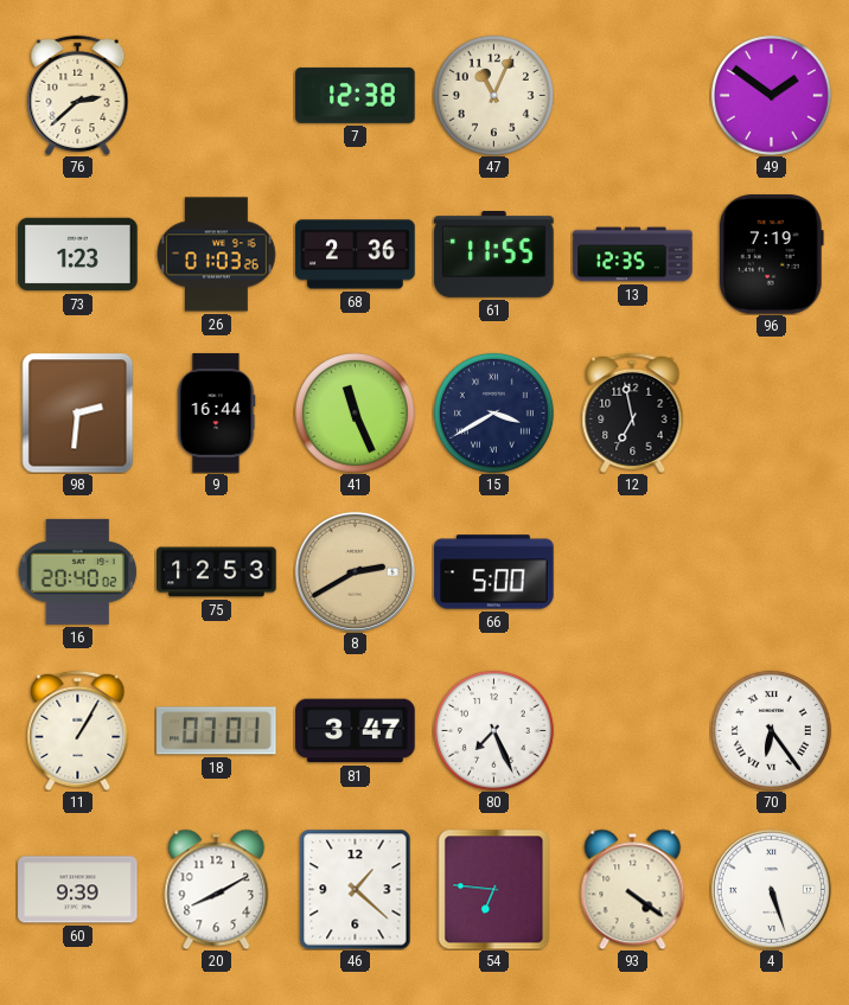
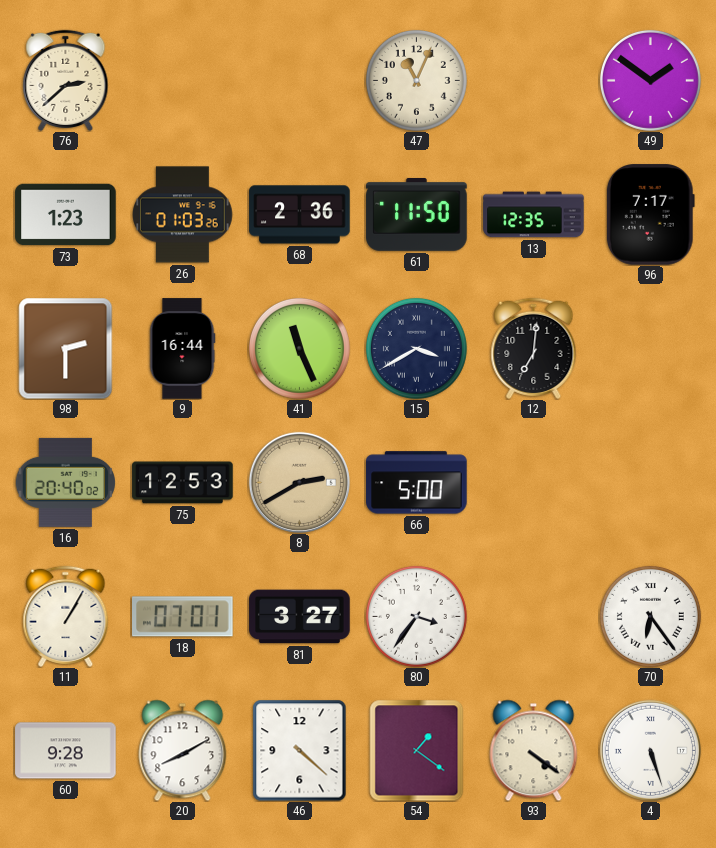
7: 12:38 -> none
61: 11:55 -> 11:50
96: 7:19 -> 7:17
98: 2:31 -> 2:30
12: 6:58 -> 7:01
81: 3:47 -> 3:27
80: 7:26 -> 3:36
60: 9:39 -> 9:28
46: 1:22 -> 4:22
54: 6:46 -> 1:21
